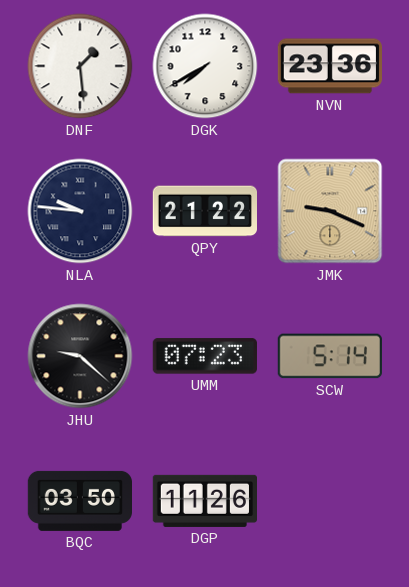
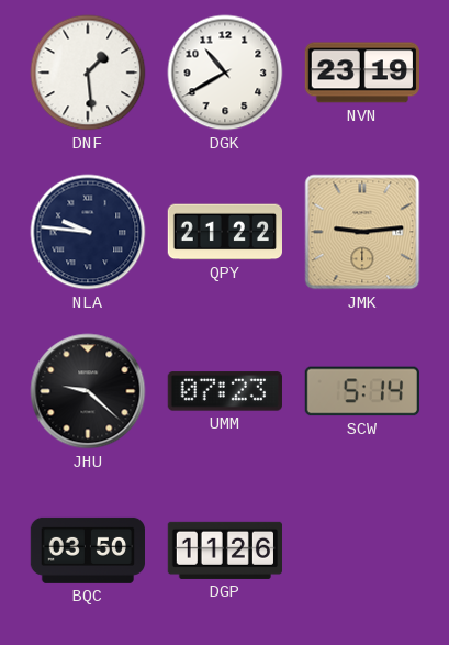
DGK: 7:40 -> 10:40
NVN: 23:36 -> 23:19
JMK: 9:19 -> 9:14
